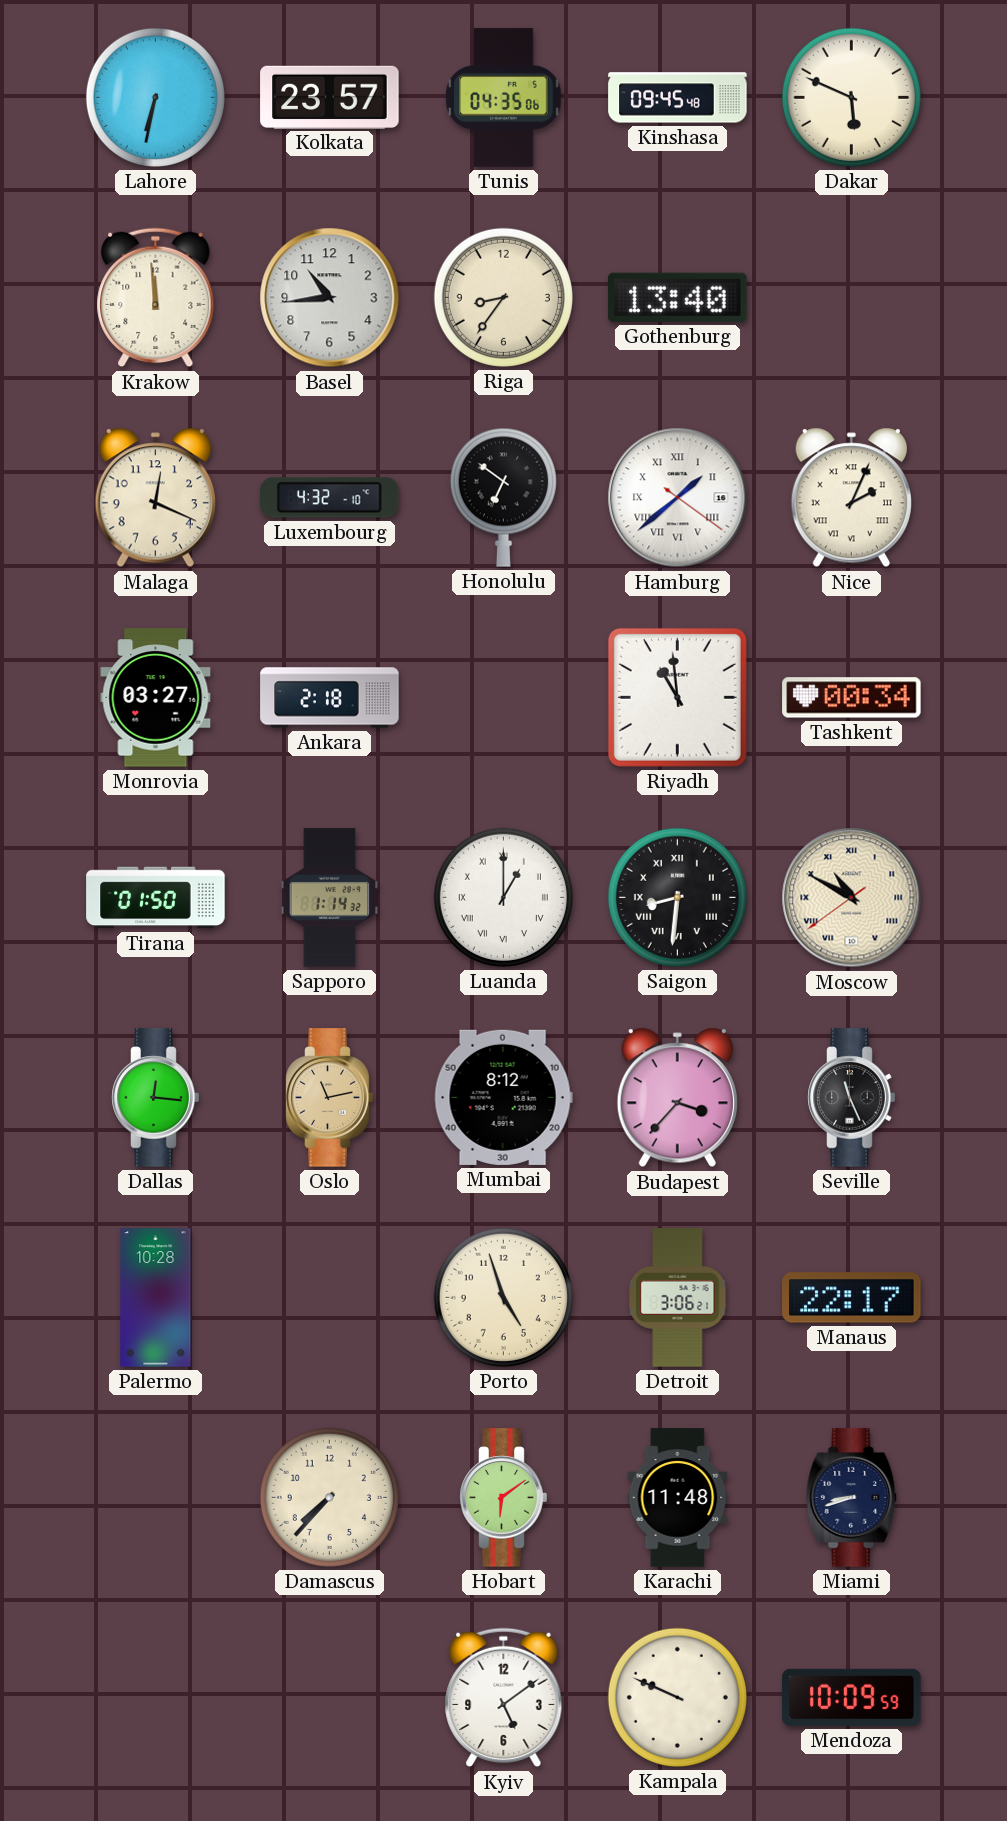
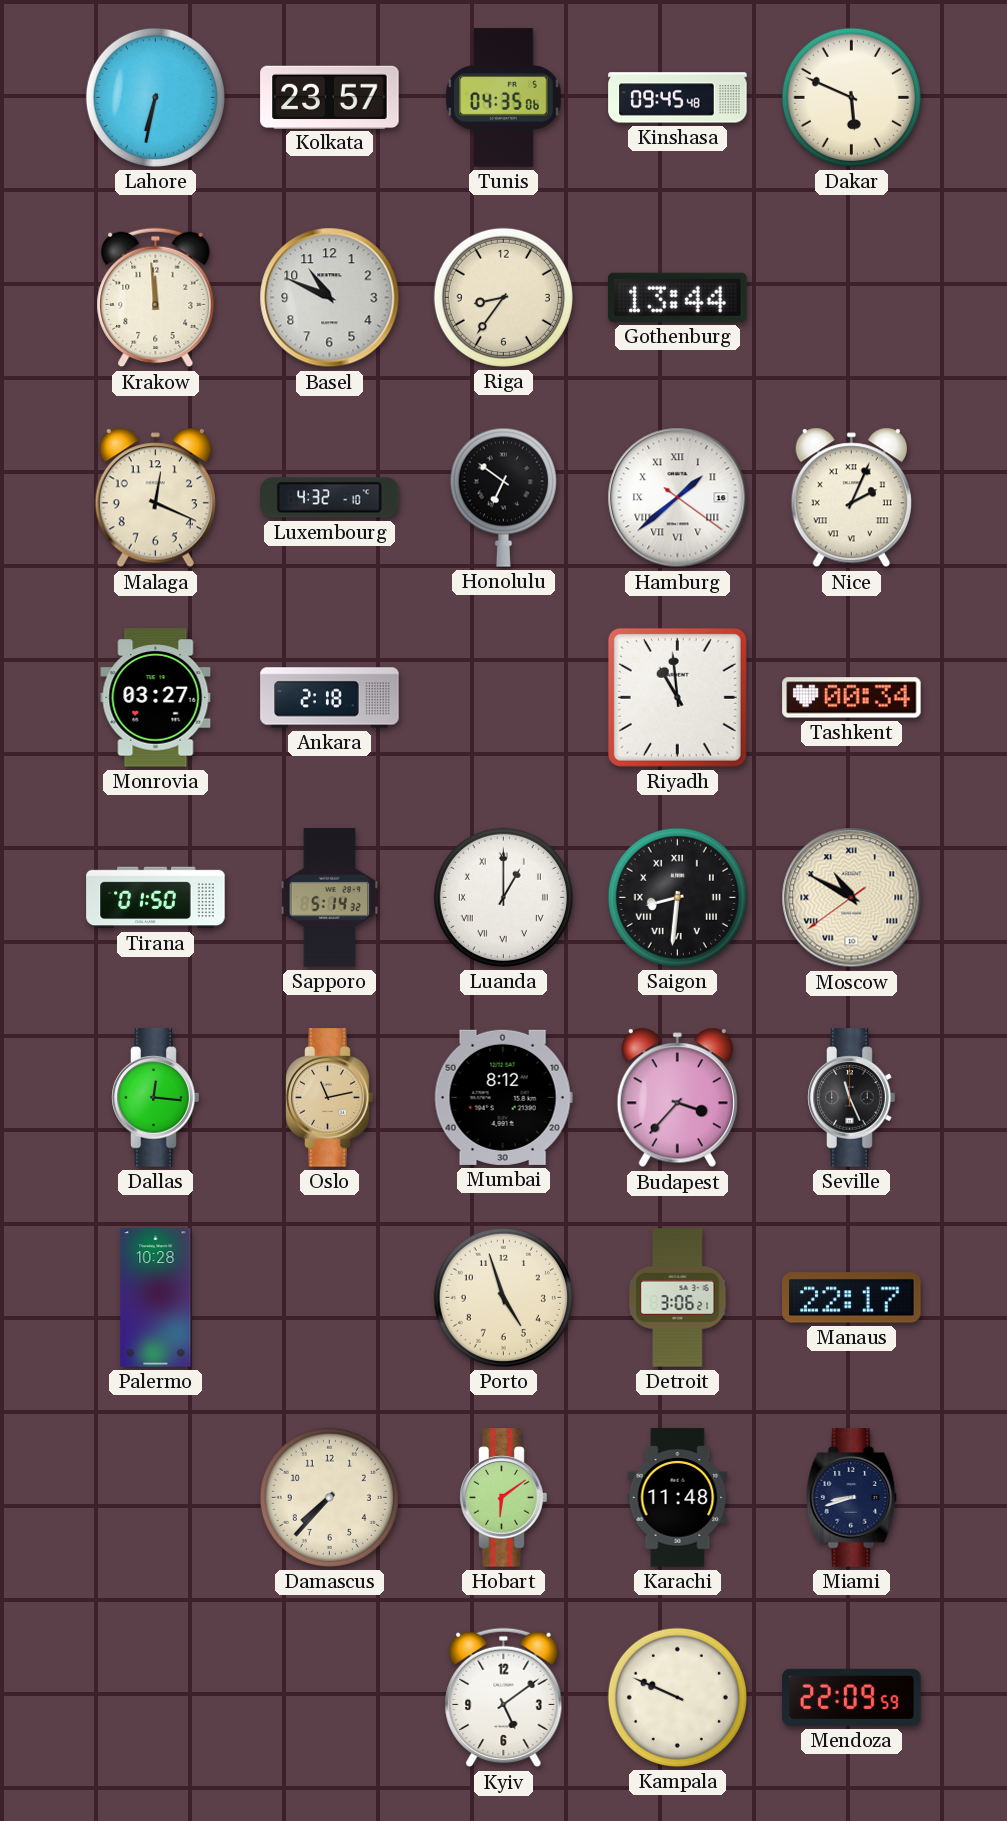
Basel: 10:44 -> 10:49
Gothenburg: 13:40 -> 13:44
Sapporo: 1:14 -> 5:14
Mendoza: 10:09 -> 22:09
